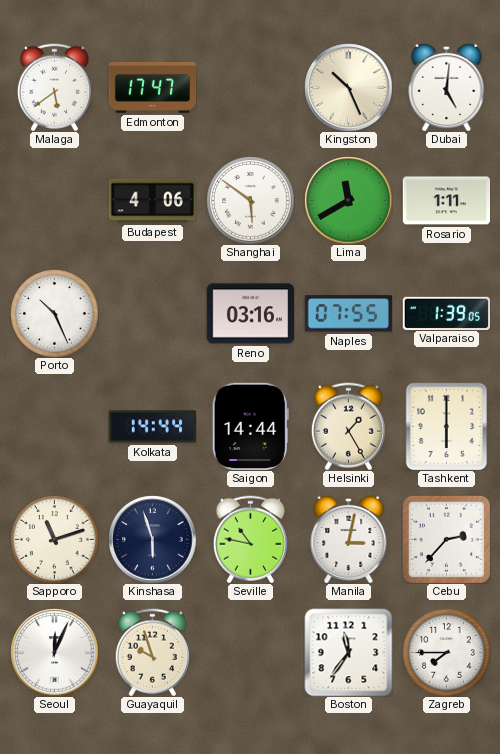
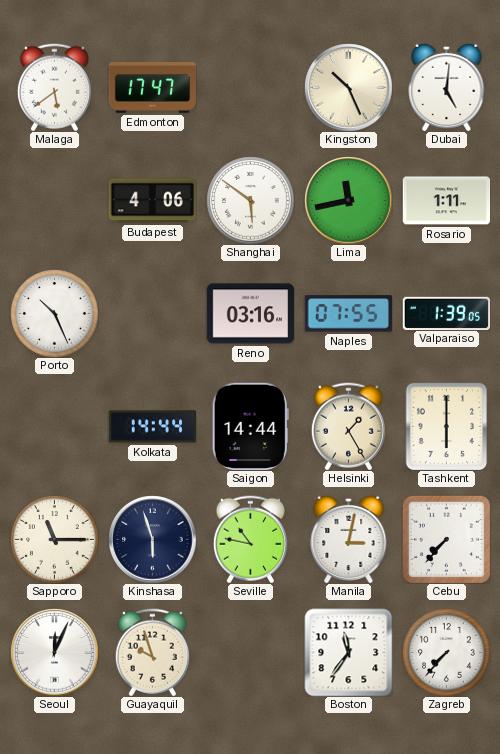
Lima: 11:40 -> 11:43
Sapporo: 11:12 -> 11:15
Cebu: 2:37 -> 7:37
Zagreb: 7:45 -> 7:37
